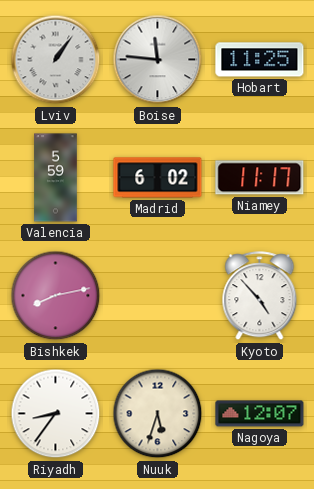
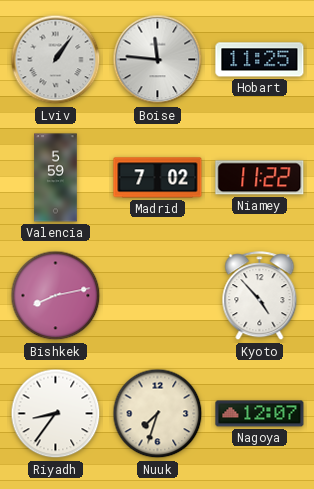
Madrid: 6:02 -> 7:02
Niamey: 11:17 -> 11:22
Nuuk: 5:33 -> 7:33
